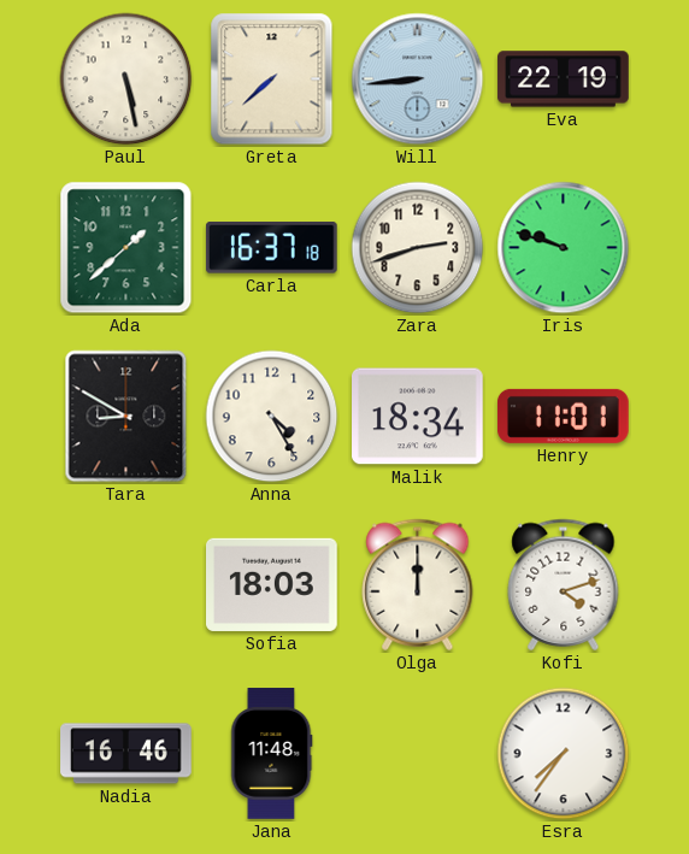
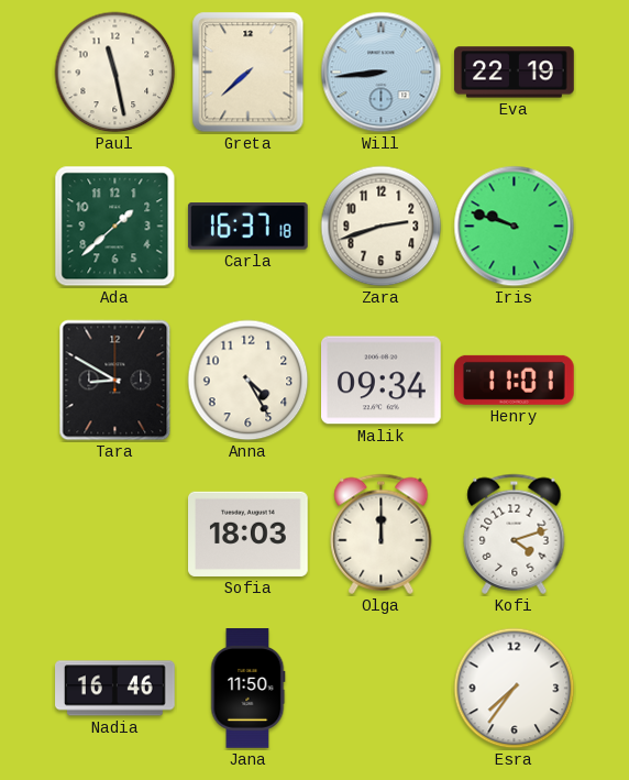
Paul: 5:28 -> 11:28
Malik: 18:34 -> 09:34
Jana: 11:48 -> 11:50
